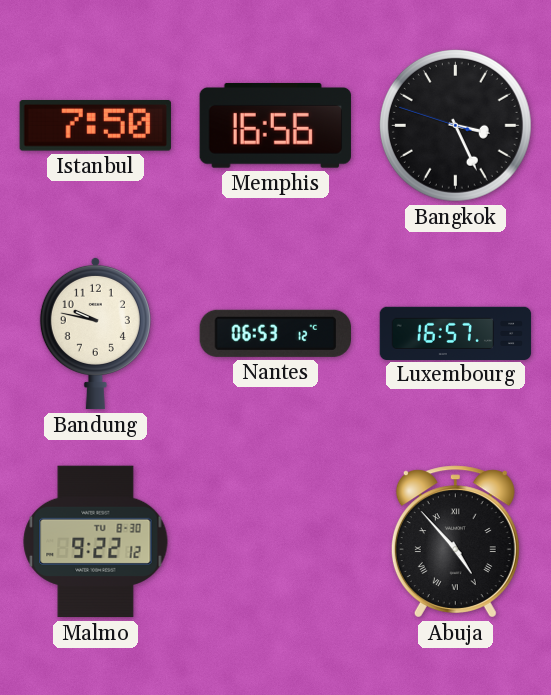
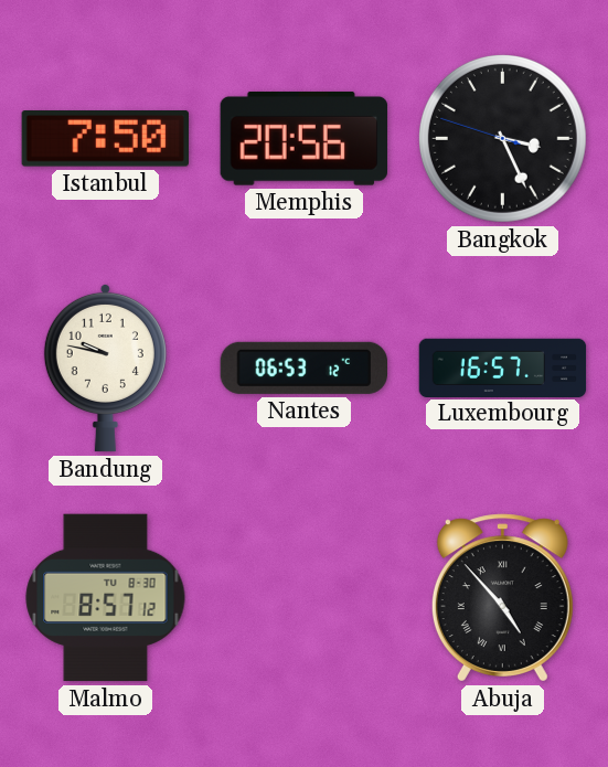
Memphis: 16:56 -> 20:56
Malmo: 9:22 -> 8:57
